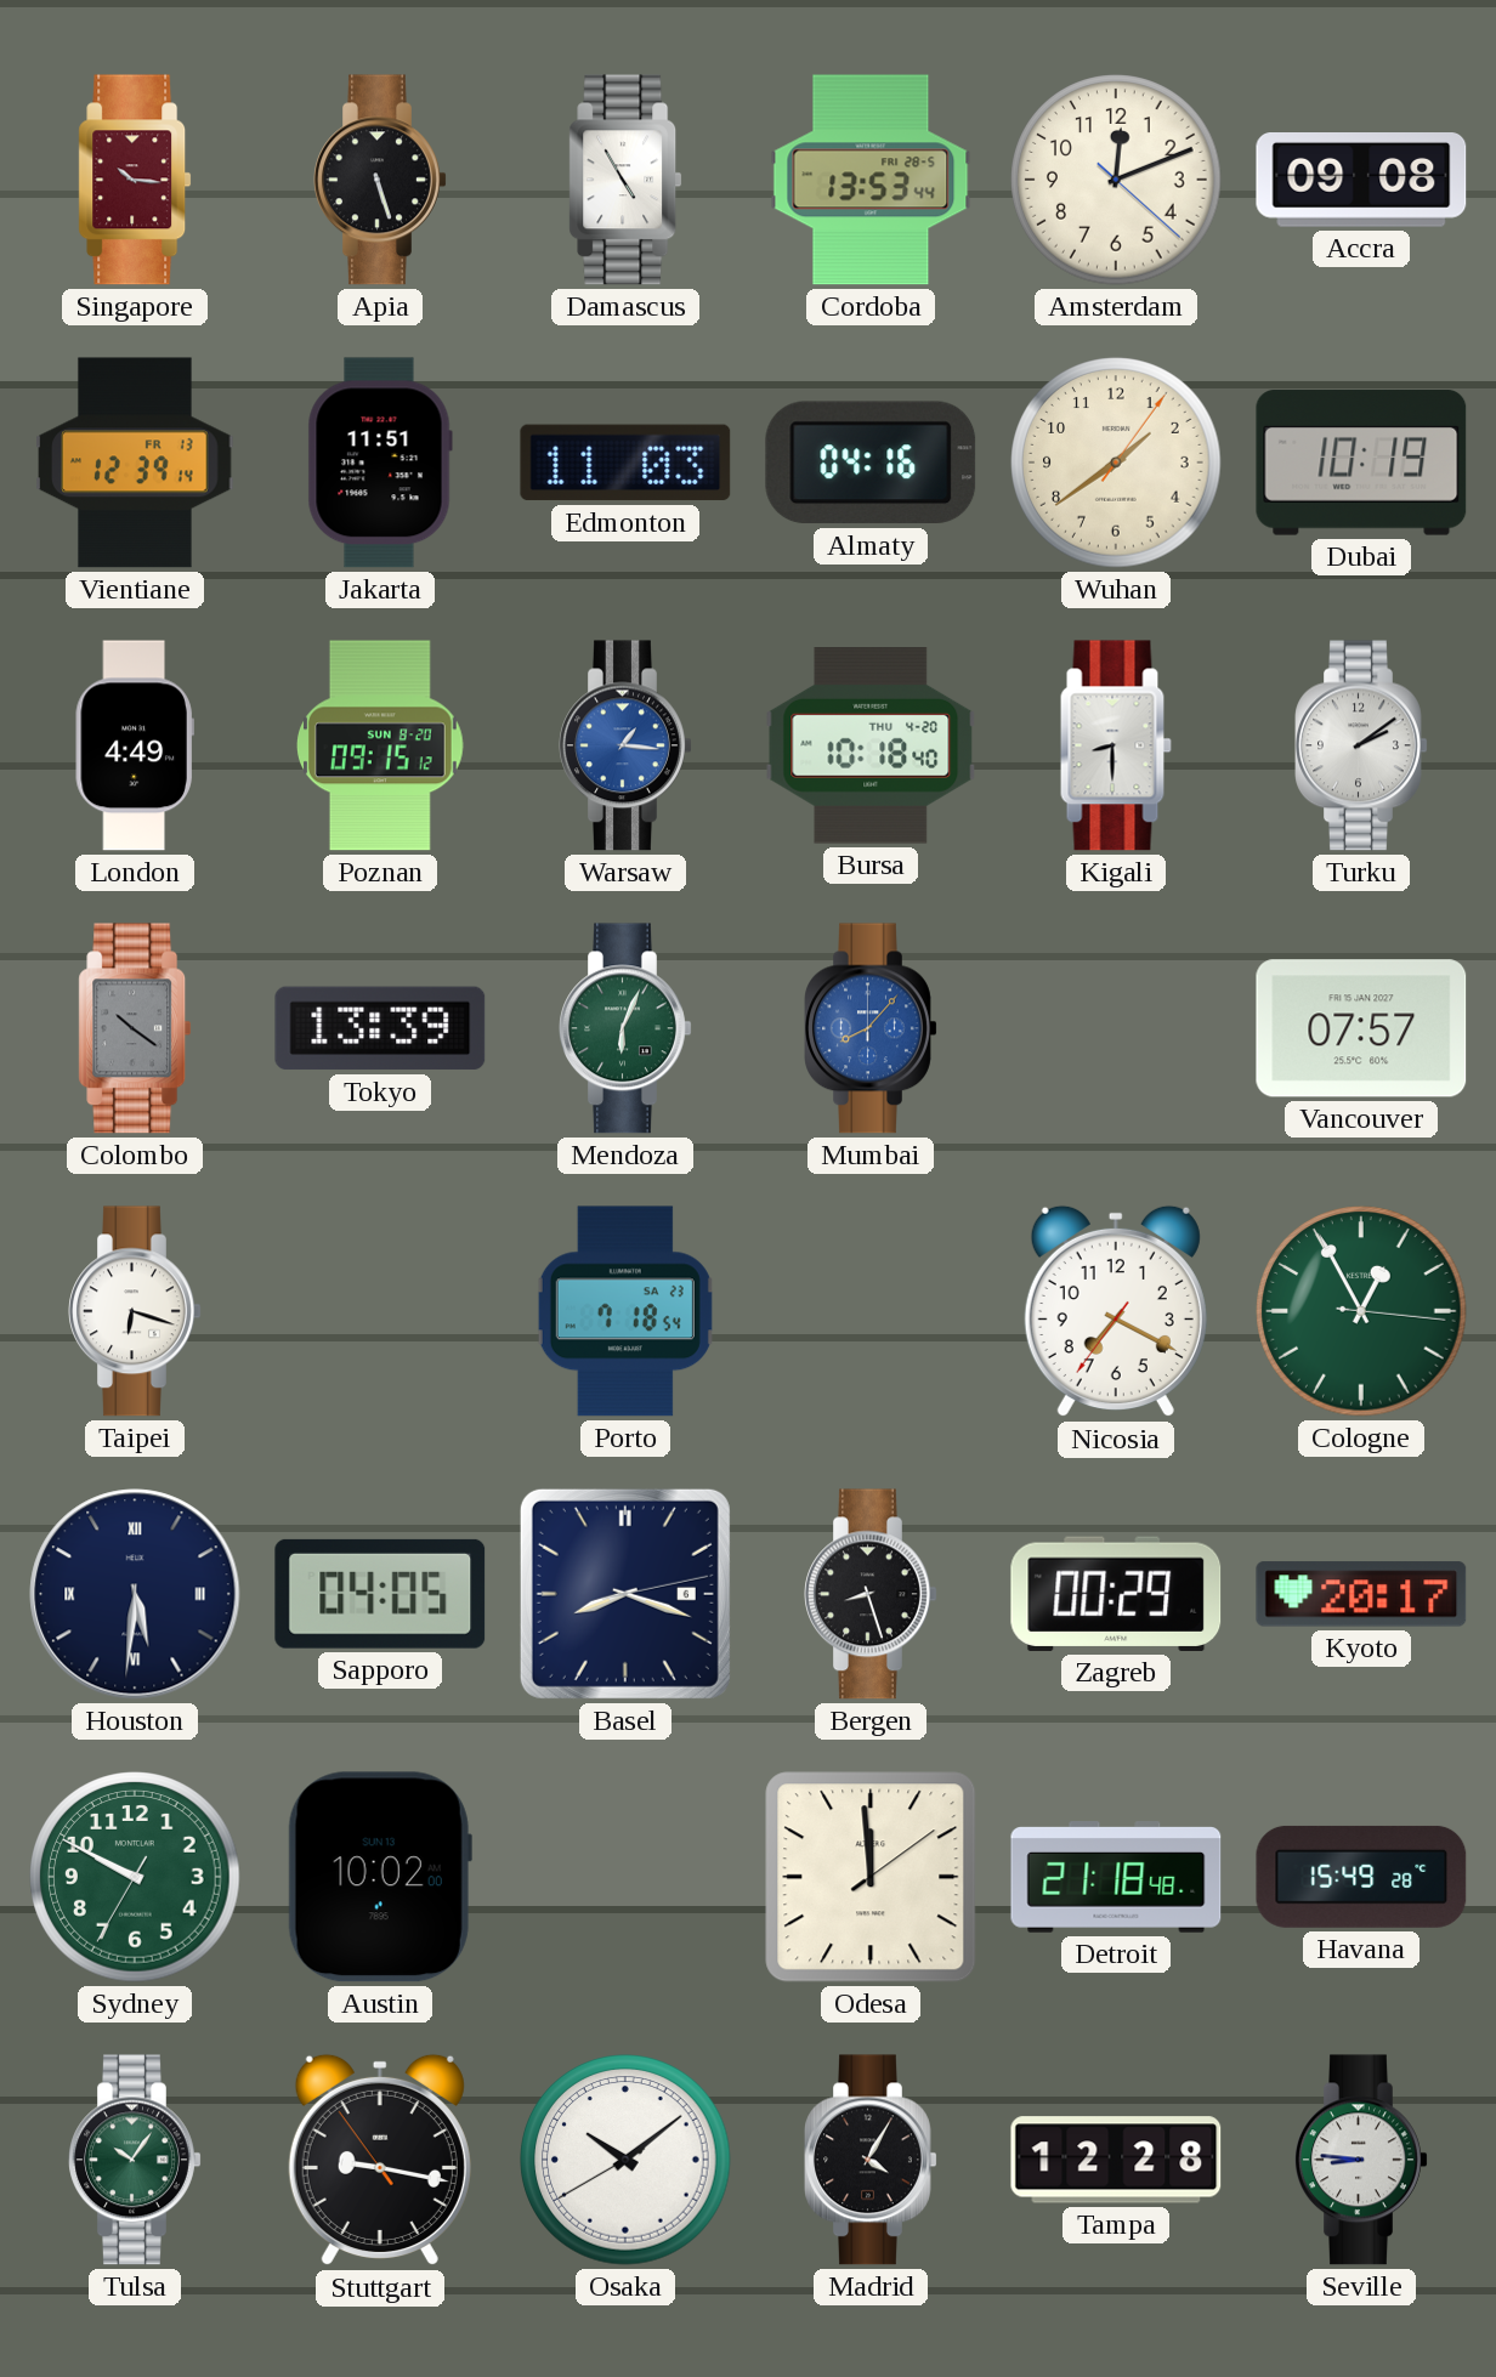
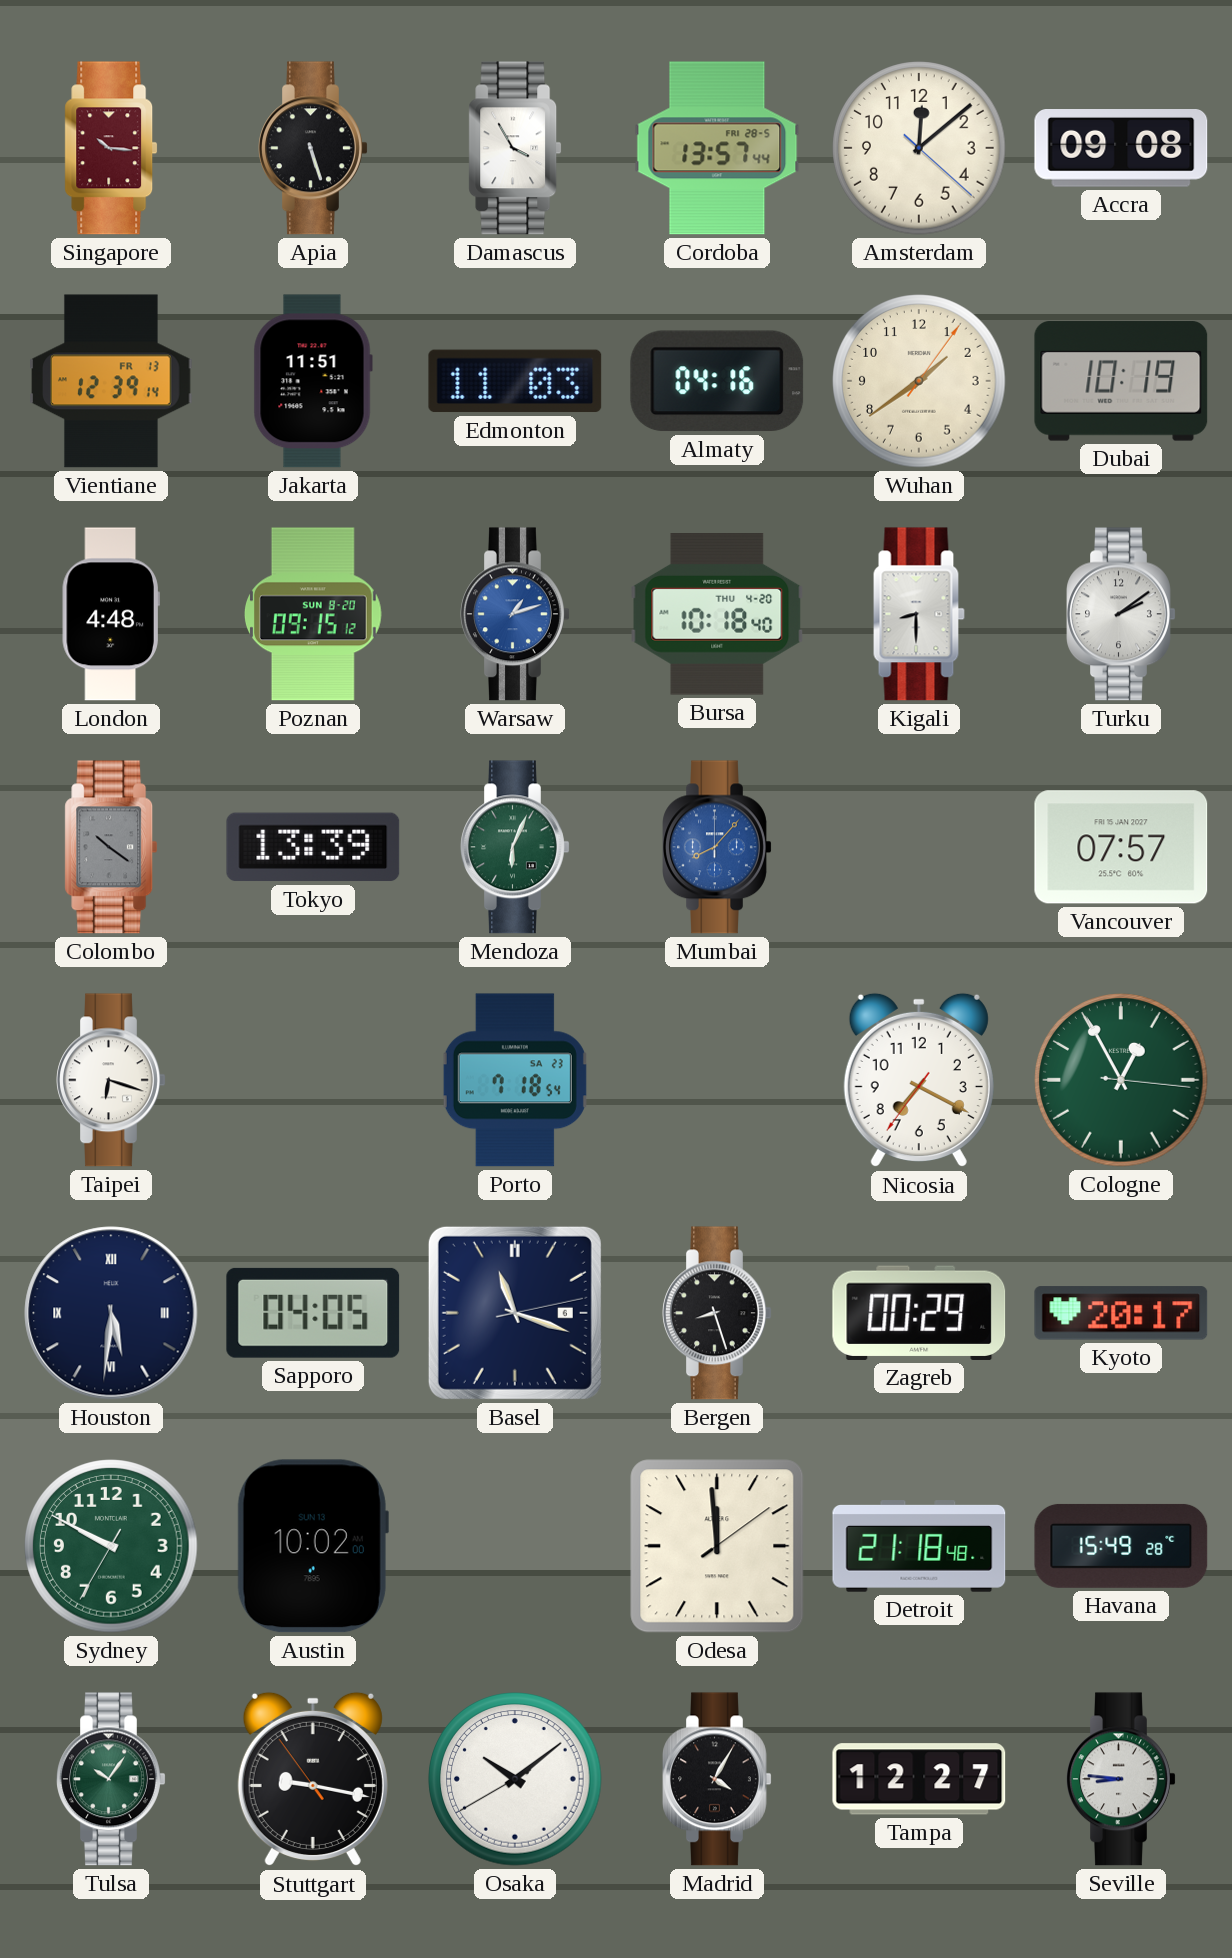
Damascus: 4:55 -> 3:55
Cordoba: 13:53 -> 13:57
Amsterdam: 12:11 -> 12:08
London: 4:49 -> 4:48
Warsaw: 1:16 -> 1:12
Basel: 8:18 -> 11:18
Tampa: 12:28 -> 12:27
